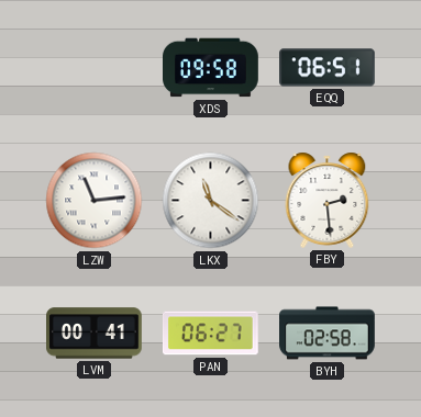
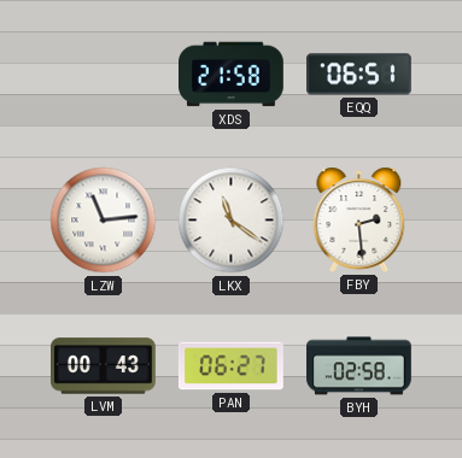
XDS: 09:58 -> 21:58
LVM: 00:41 -> 00:43
